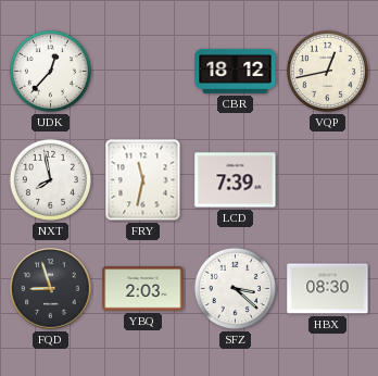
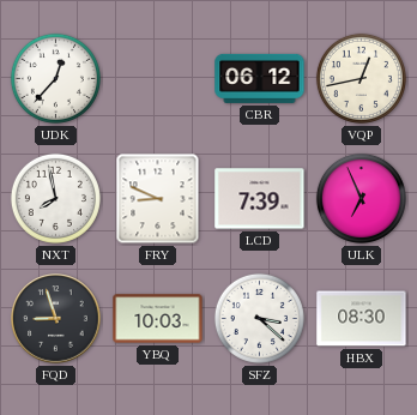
CBR: 18:12 -> 06:12
FRY: 11:32 -> 8:49
ULK: none -> 6:56
YBQ: 2:03 -> 10:03
